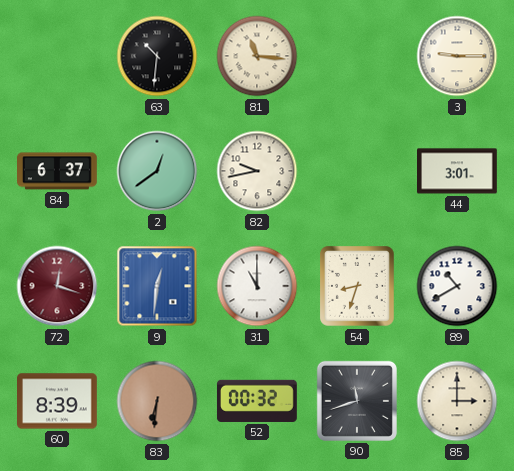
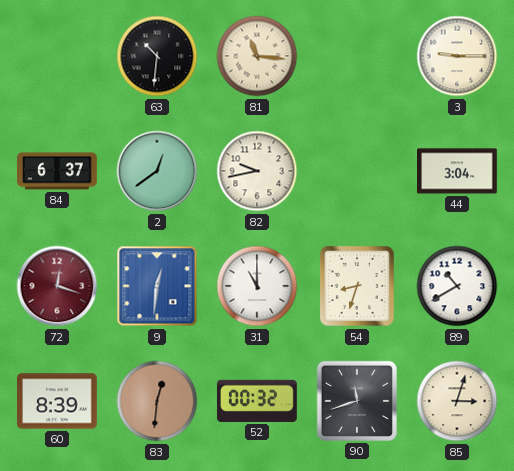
44: 3:01 -> 3:04
83: 6:31 -> 12:31
85: 3:00 -> 3:03
